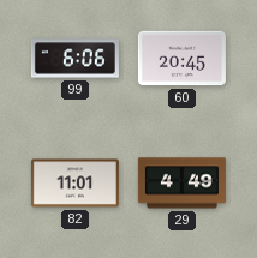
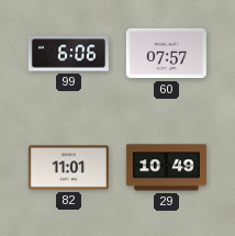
60: 20:45 -> 07:57
29: 4:49 -> 10:49
